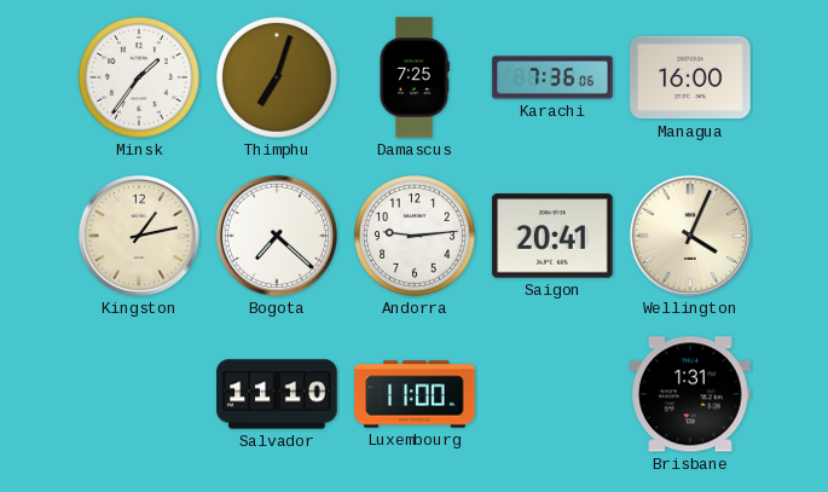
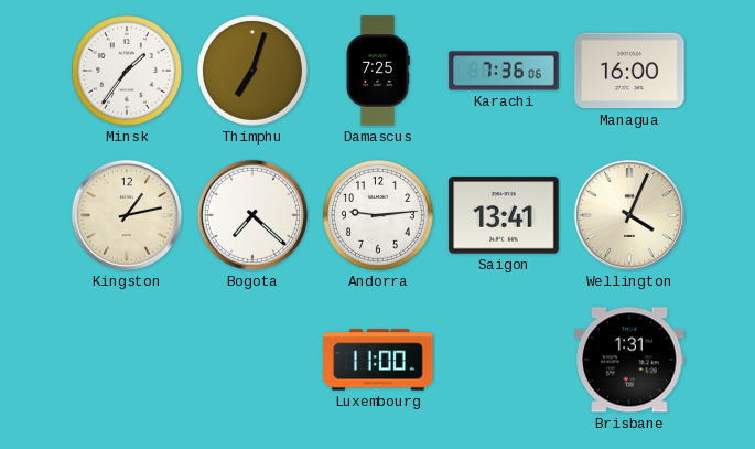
Saigon: 20:41 -> 13:41
Salvador: 11:10 -> none
